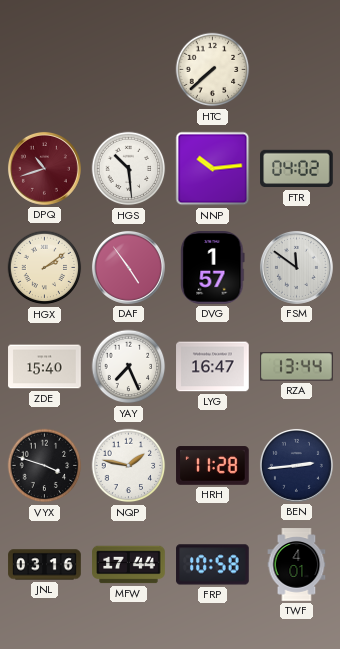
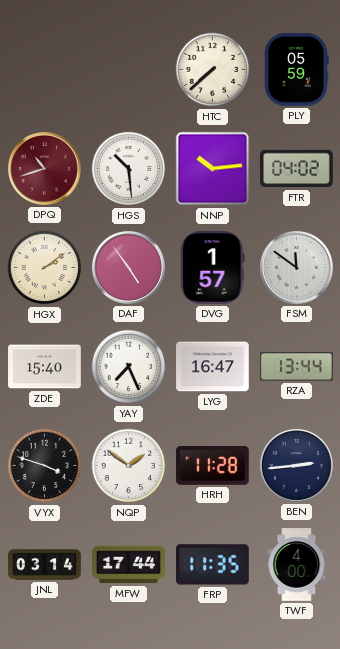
PLY: none -> 05:59
NQP: 1:47 -> 1:51
JNL: 03:16 -> 03:14
FRP: 10:58 -> 11:35
TWF: 4:01 -> 4:00
